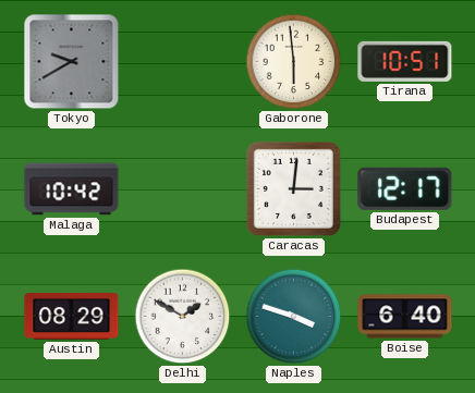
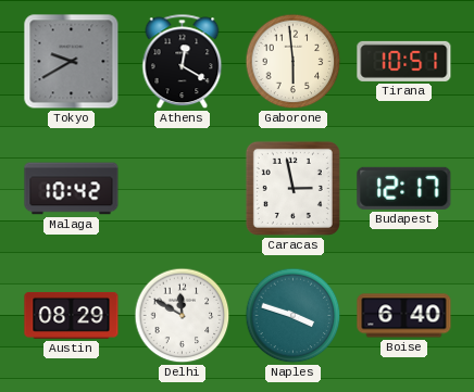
Athens: none -> 12:20
Caracas: 3:01 -> 2:58
Delhi: 1:50 -> 11:50
